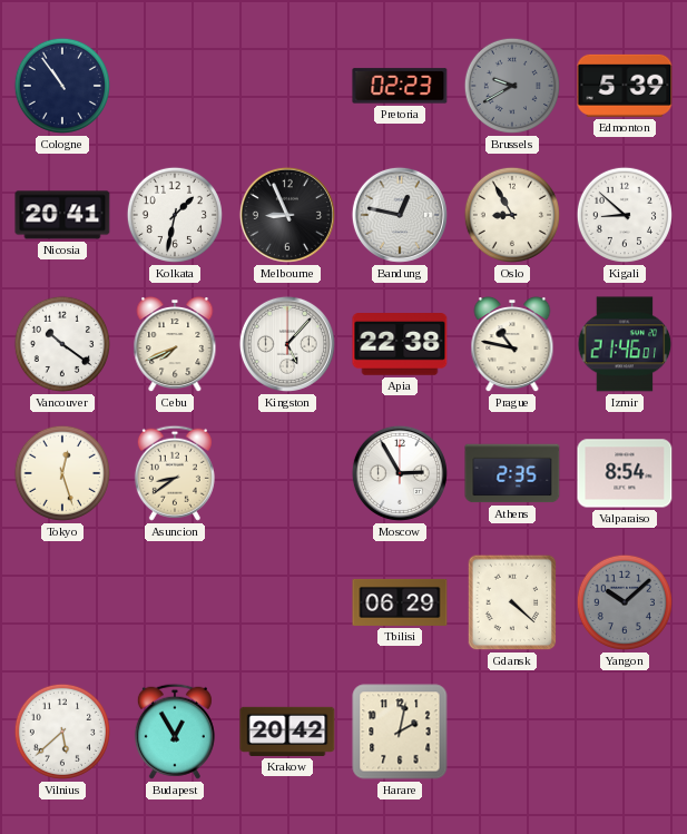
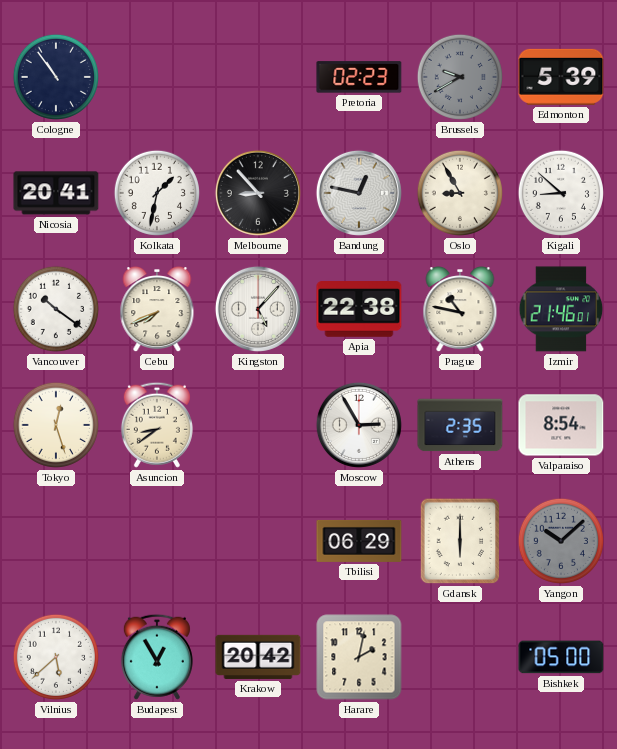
Melbourne: 8:56 -> 8:53
Gdansk: 4:22 -> 6:00
Bishkek: none -> 05:00
